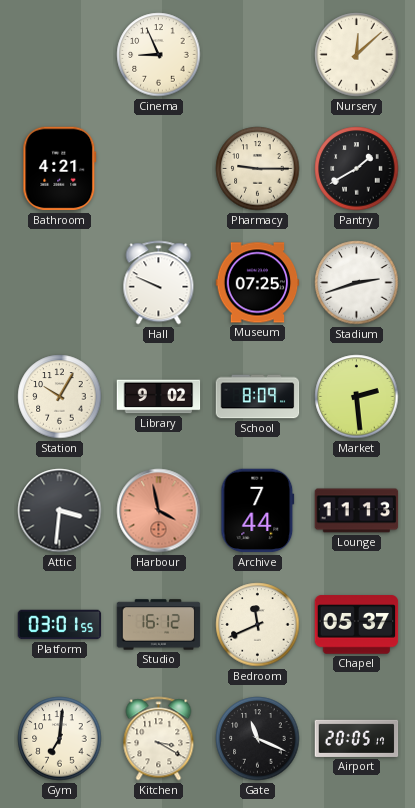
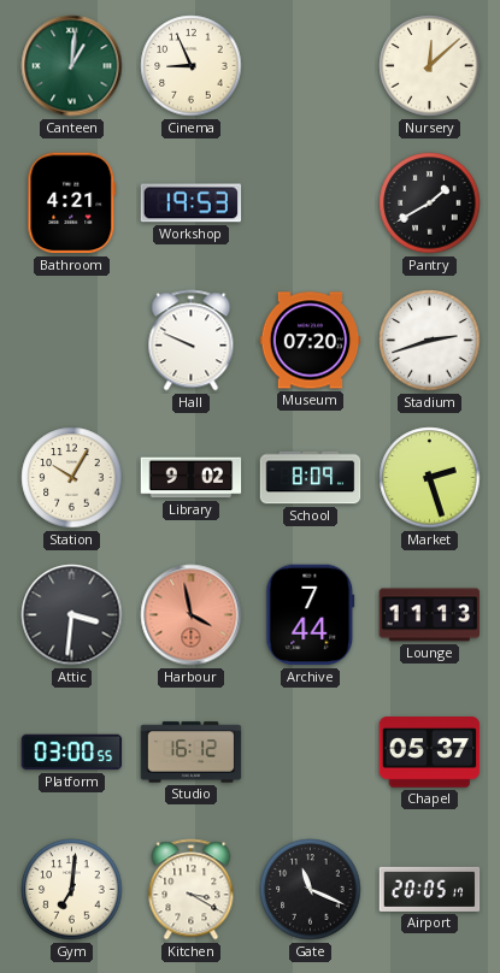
Canteen: none -> 1:01
Workshop: none -> 19:53
Pharmacy: 9:15 -> none
Museum: 07:25 -> 07:20
Market: 2:29 -> 2:27
Platform: 03:01 -> 03:00
Bedroom: 11:41 -> none
